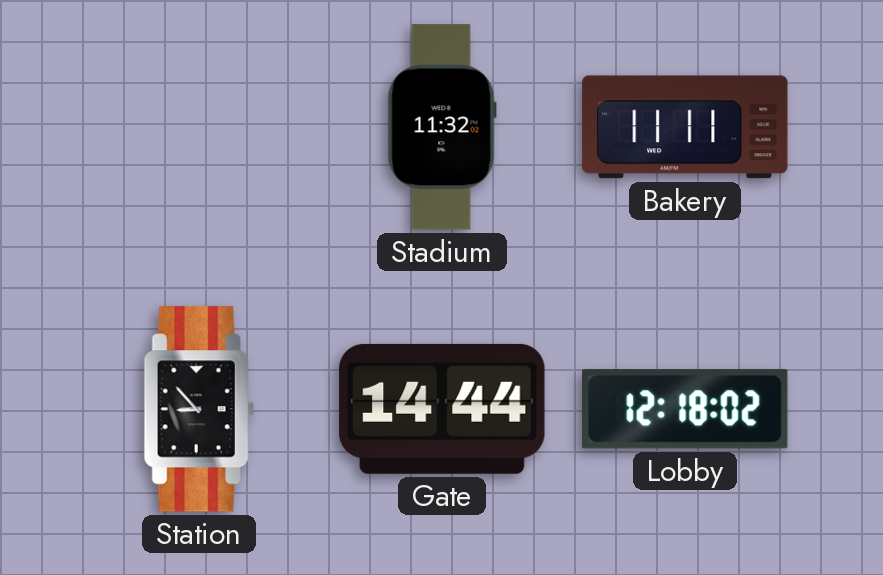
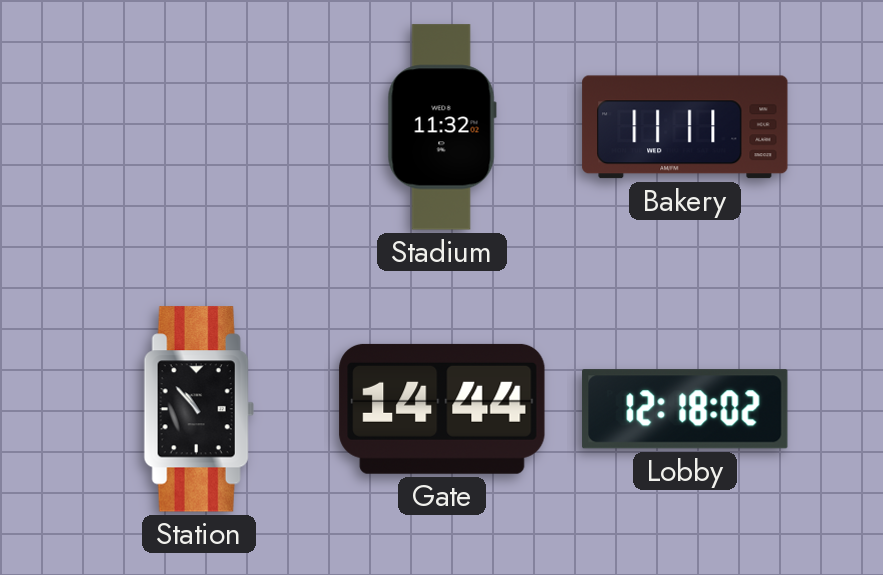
Station: 8:53 -> 10:53
